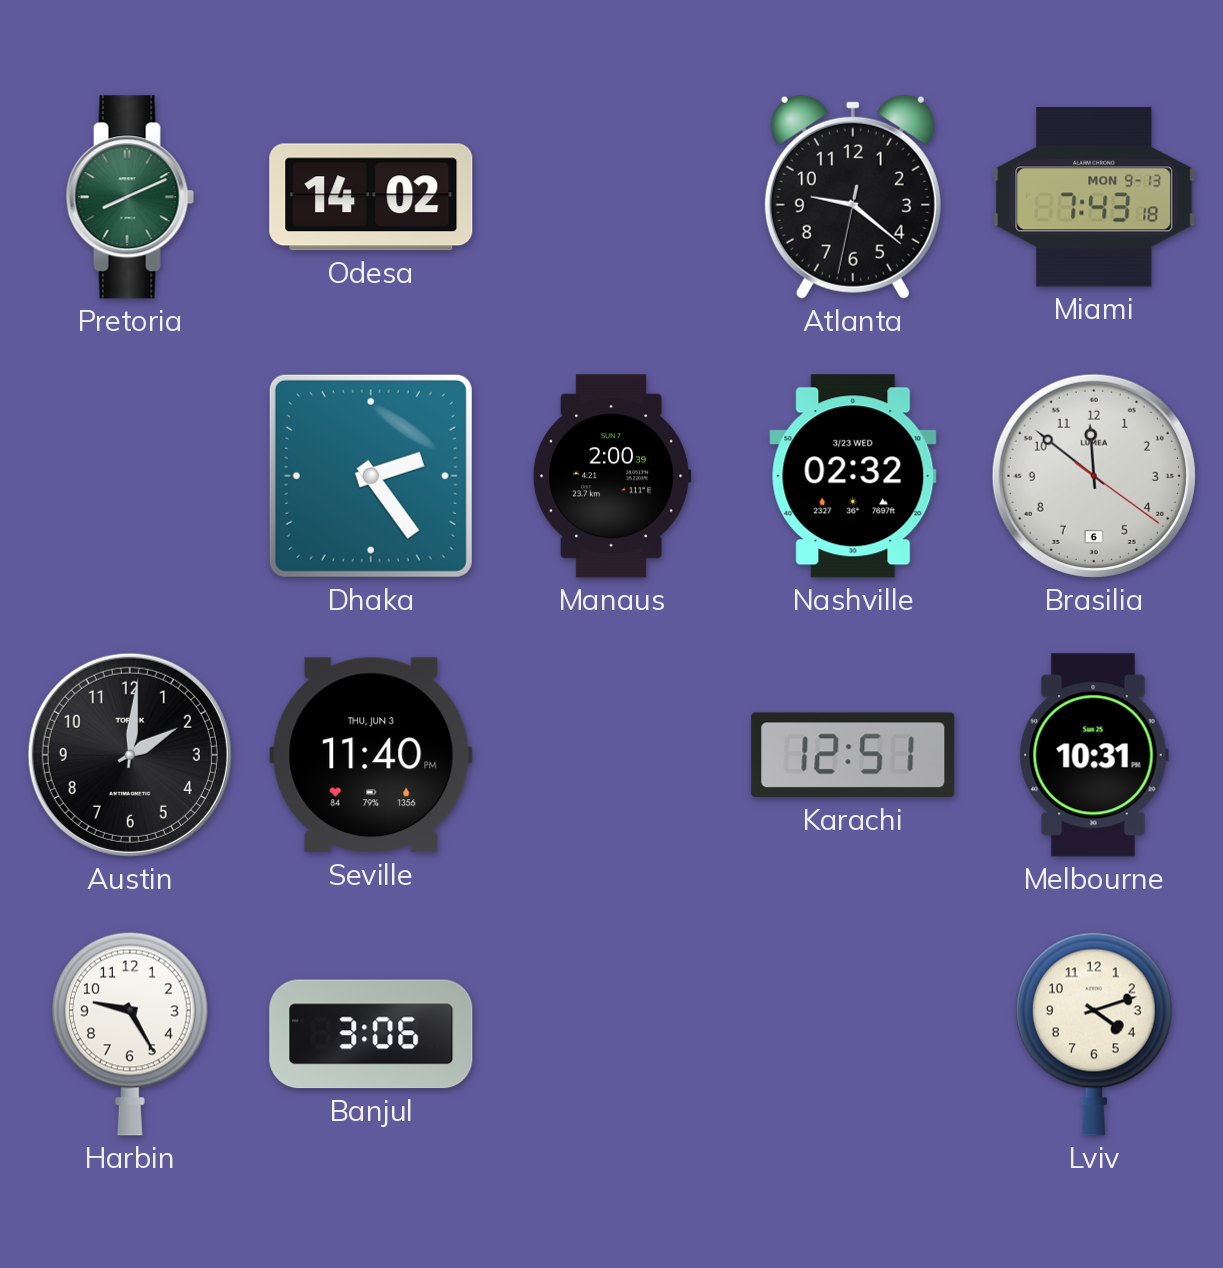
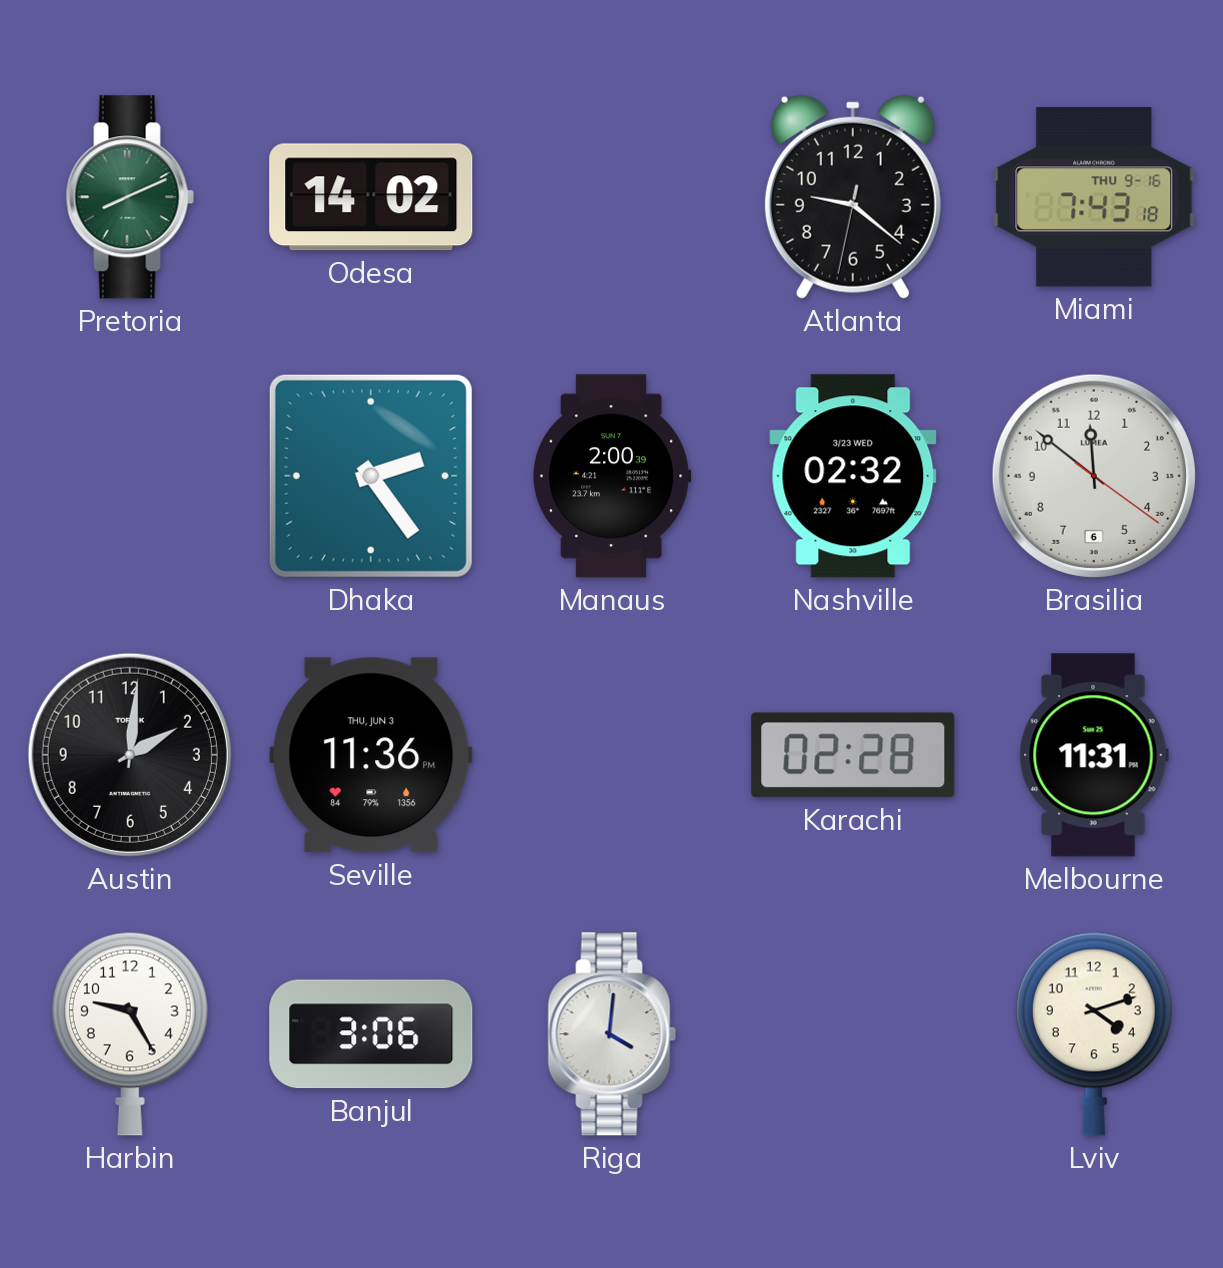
Miami date: MON 9-13 -> THU 9-16
Seville: 11:40 -> 11:36
Karachi: 12:51 -> 02:28
Melbourne: 10:31 -> 11:31
Riga: none -> 4:01
